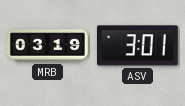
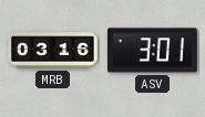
MRB: 03:19 -> 03:16
